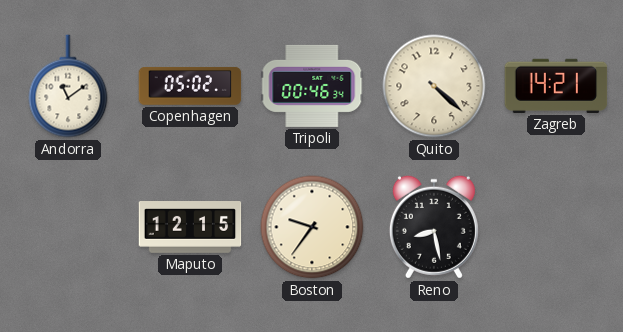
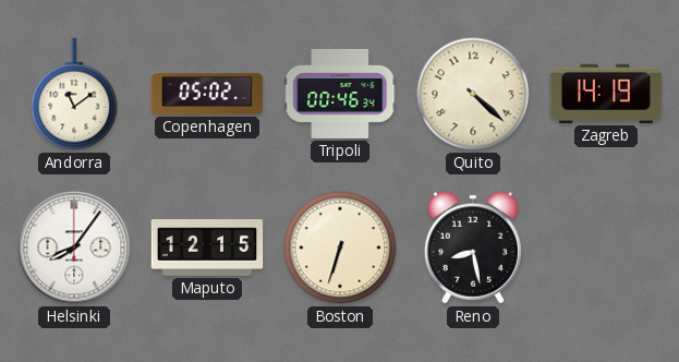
Zagreb: 14:21 -> 14:19
Helsinki: none -> 8:06
Boston: 9:36 -> 6:33
